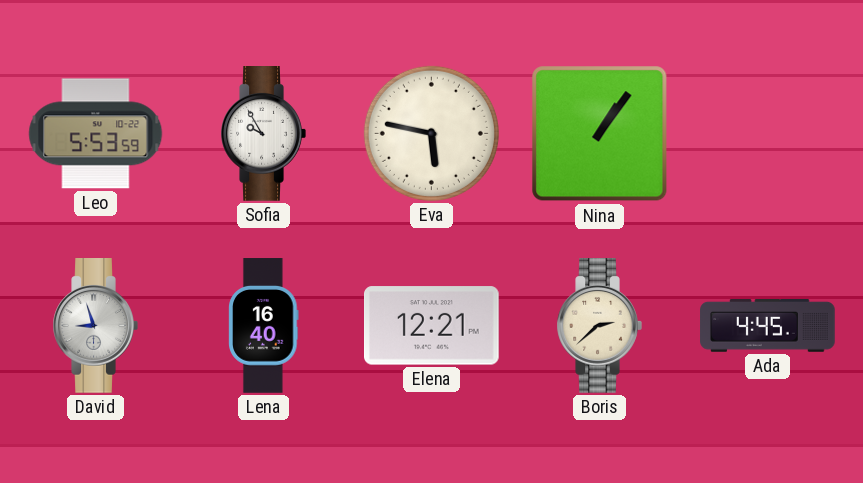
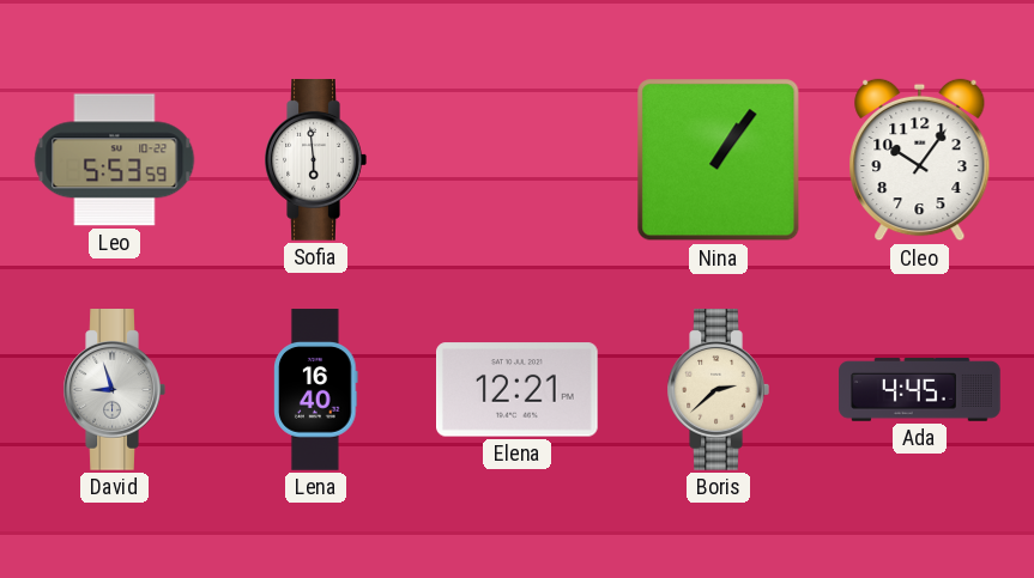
Sofia: 9:55 -> 5:59
Eva: 5:47 -> none
Cleo: none -> 10:06
